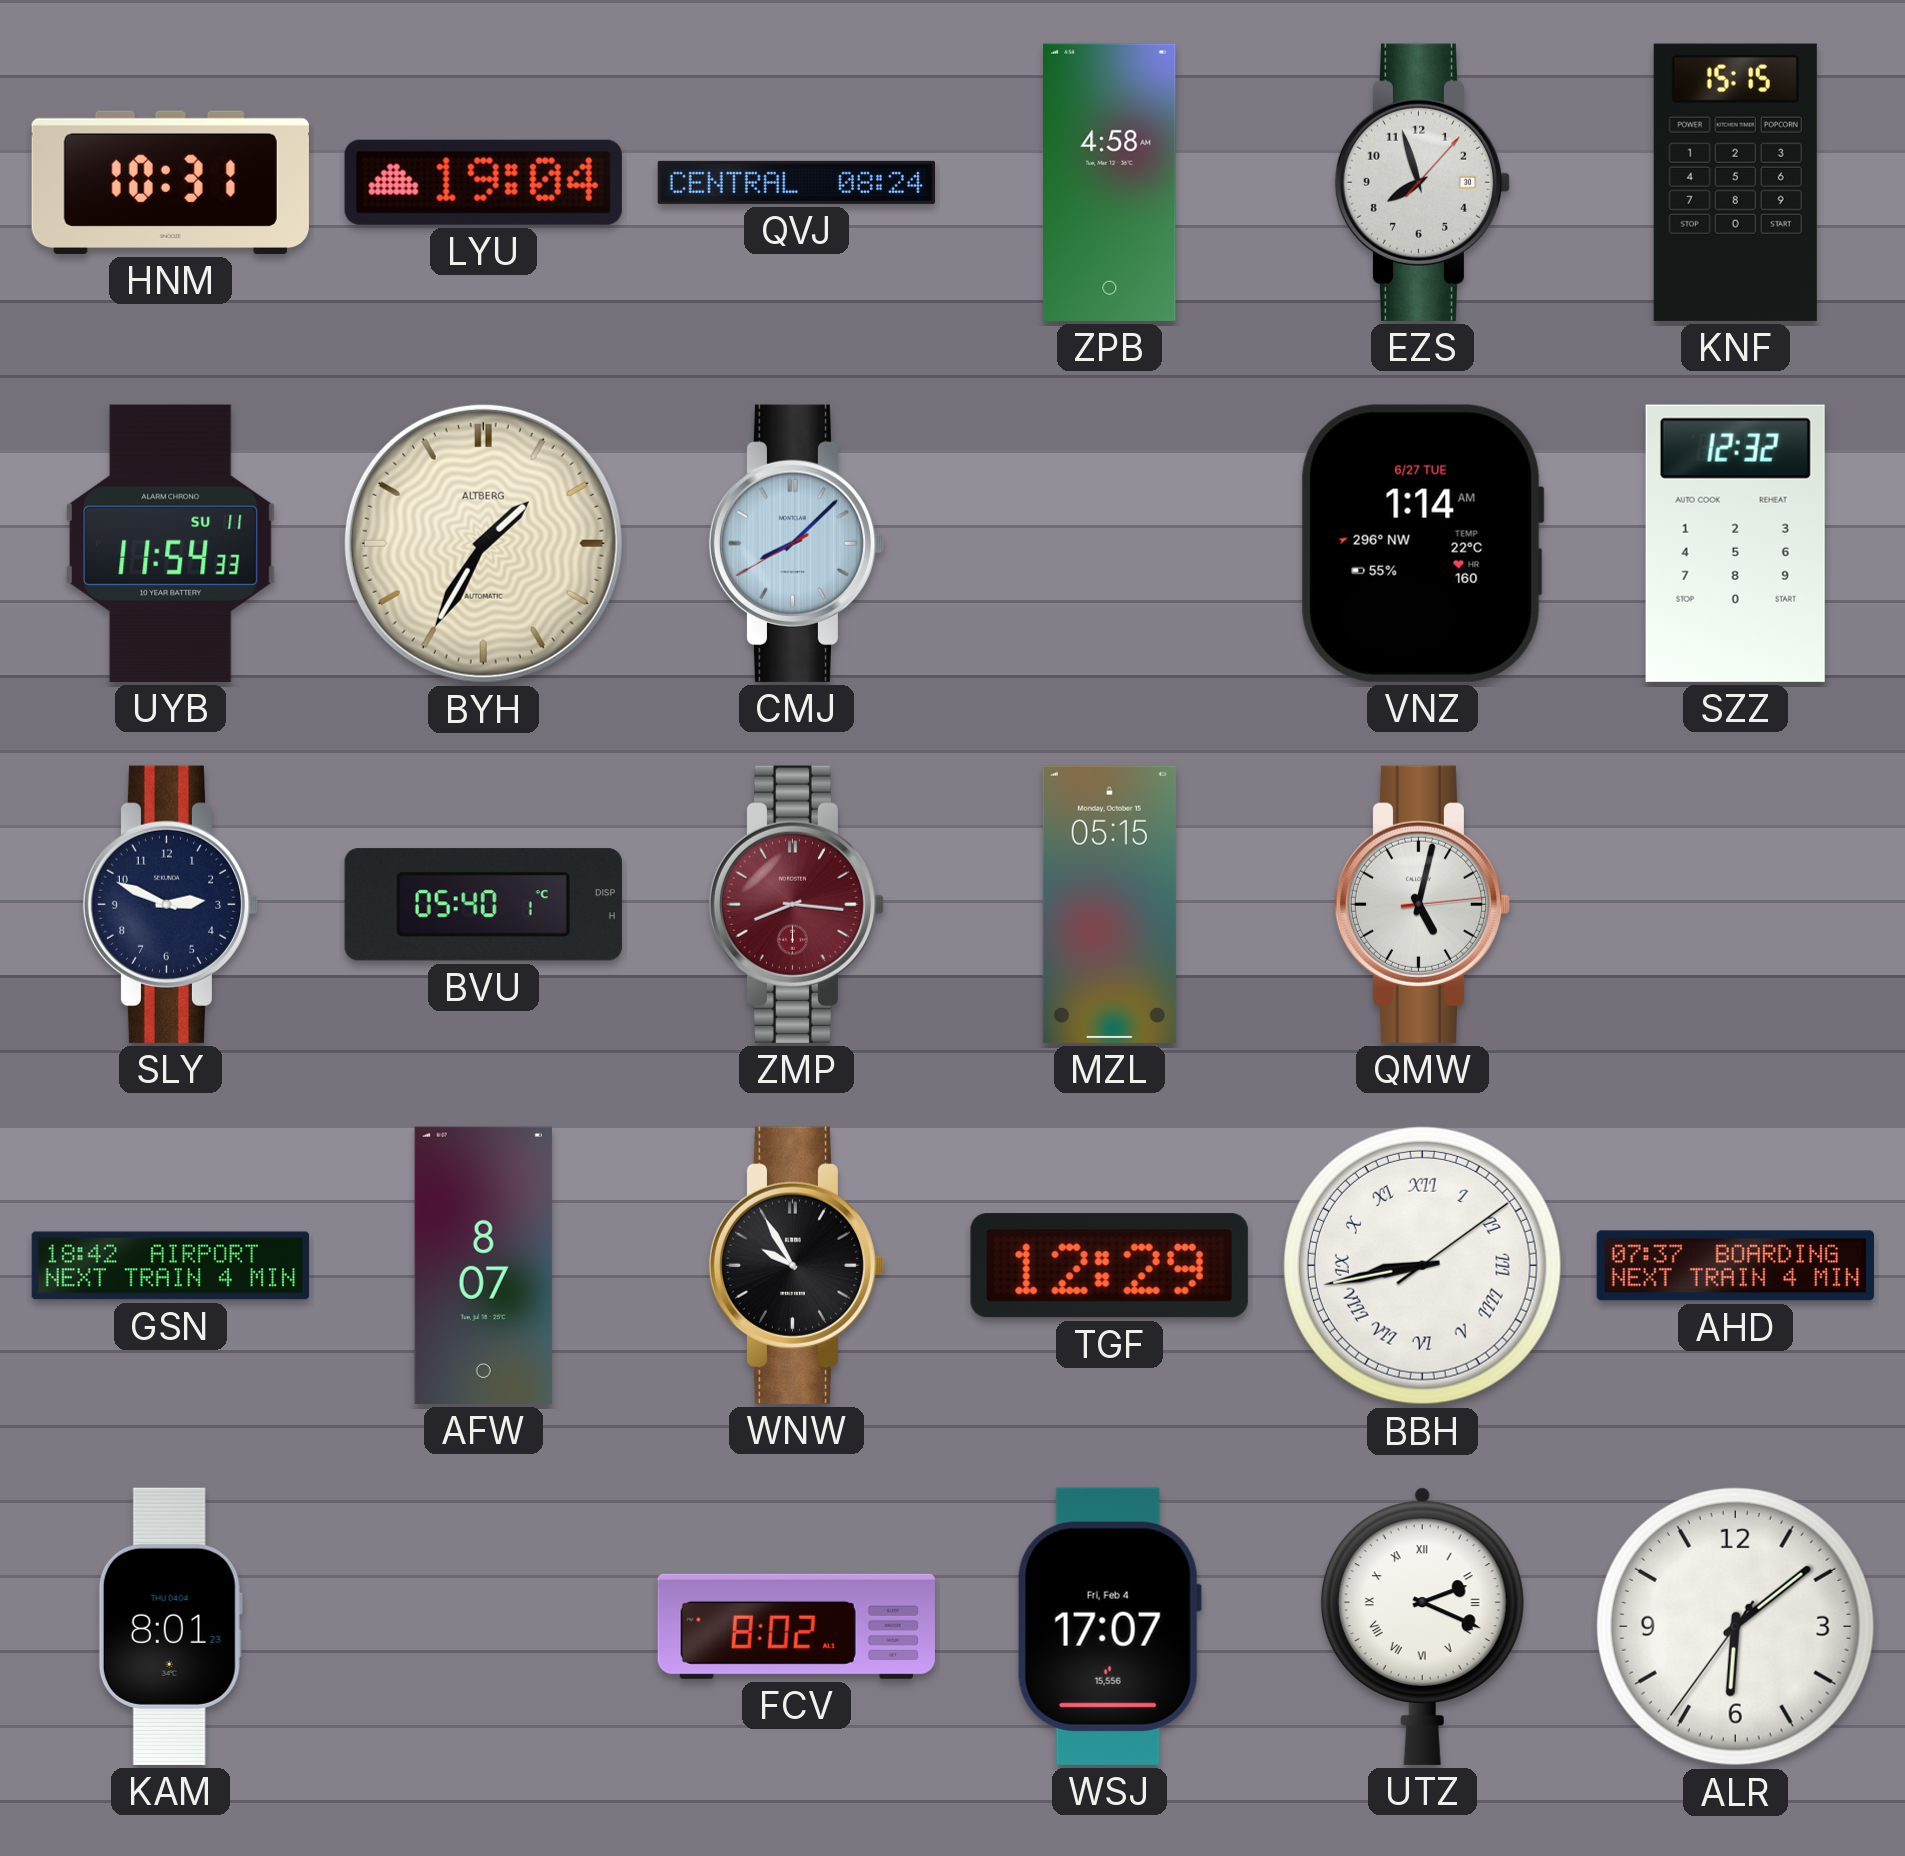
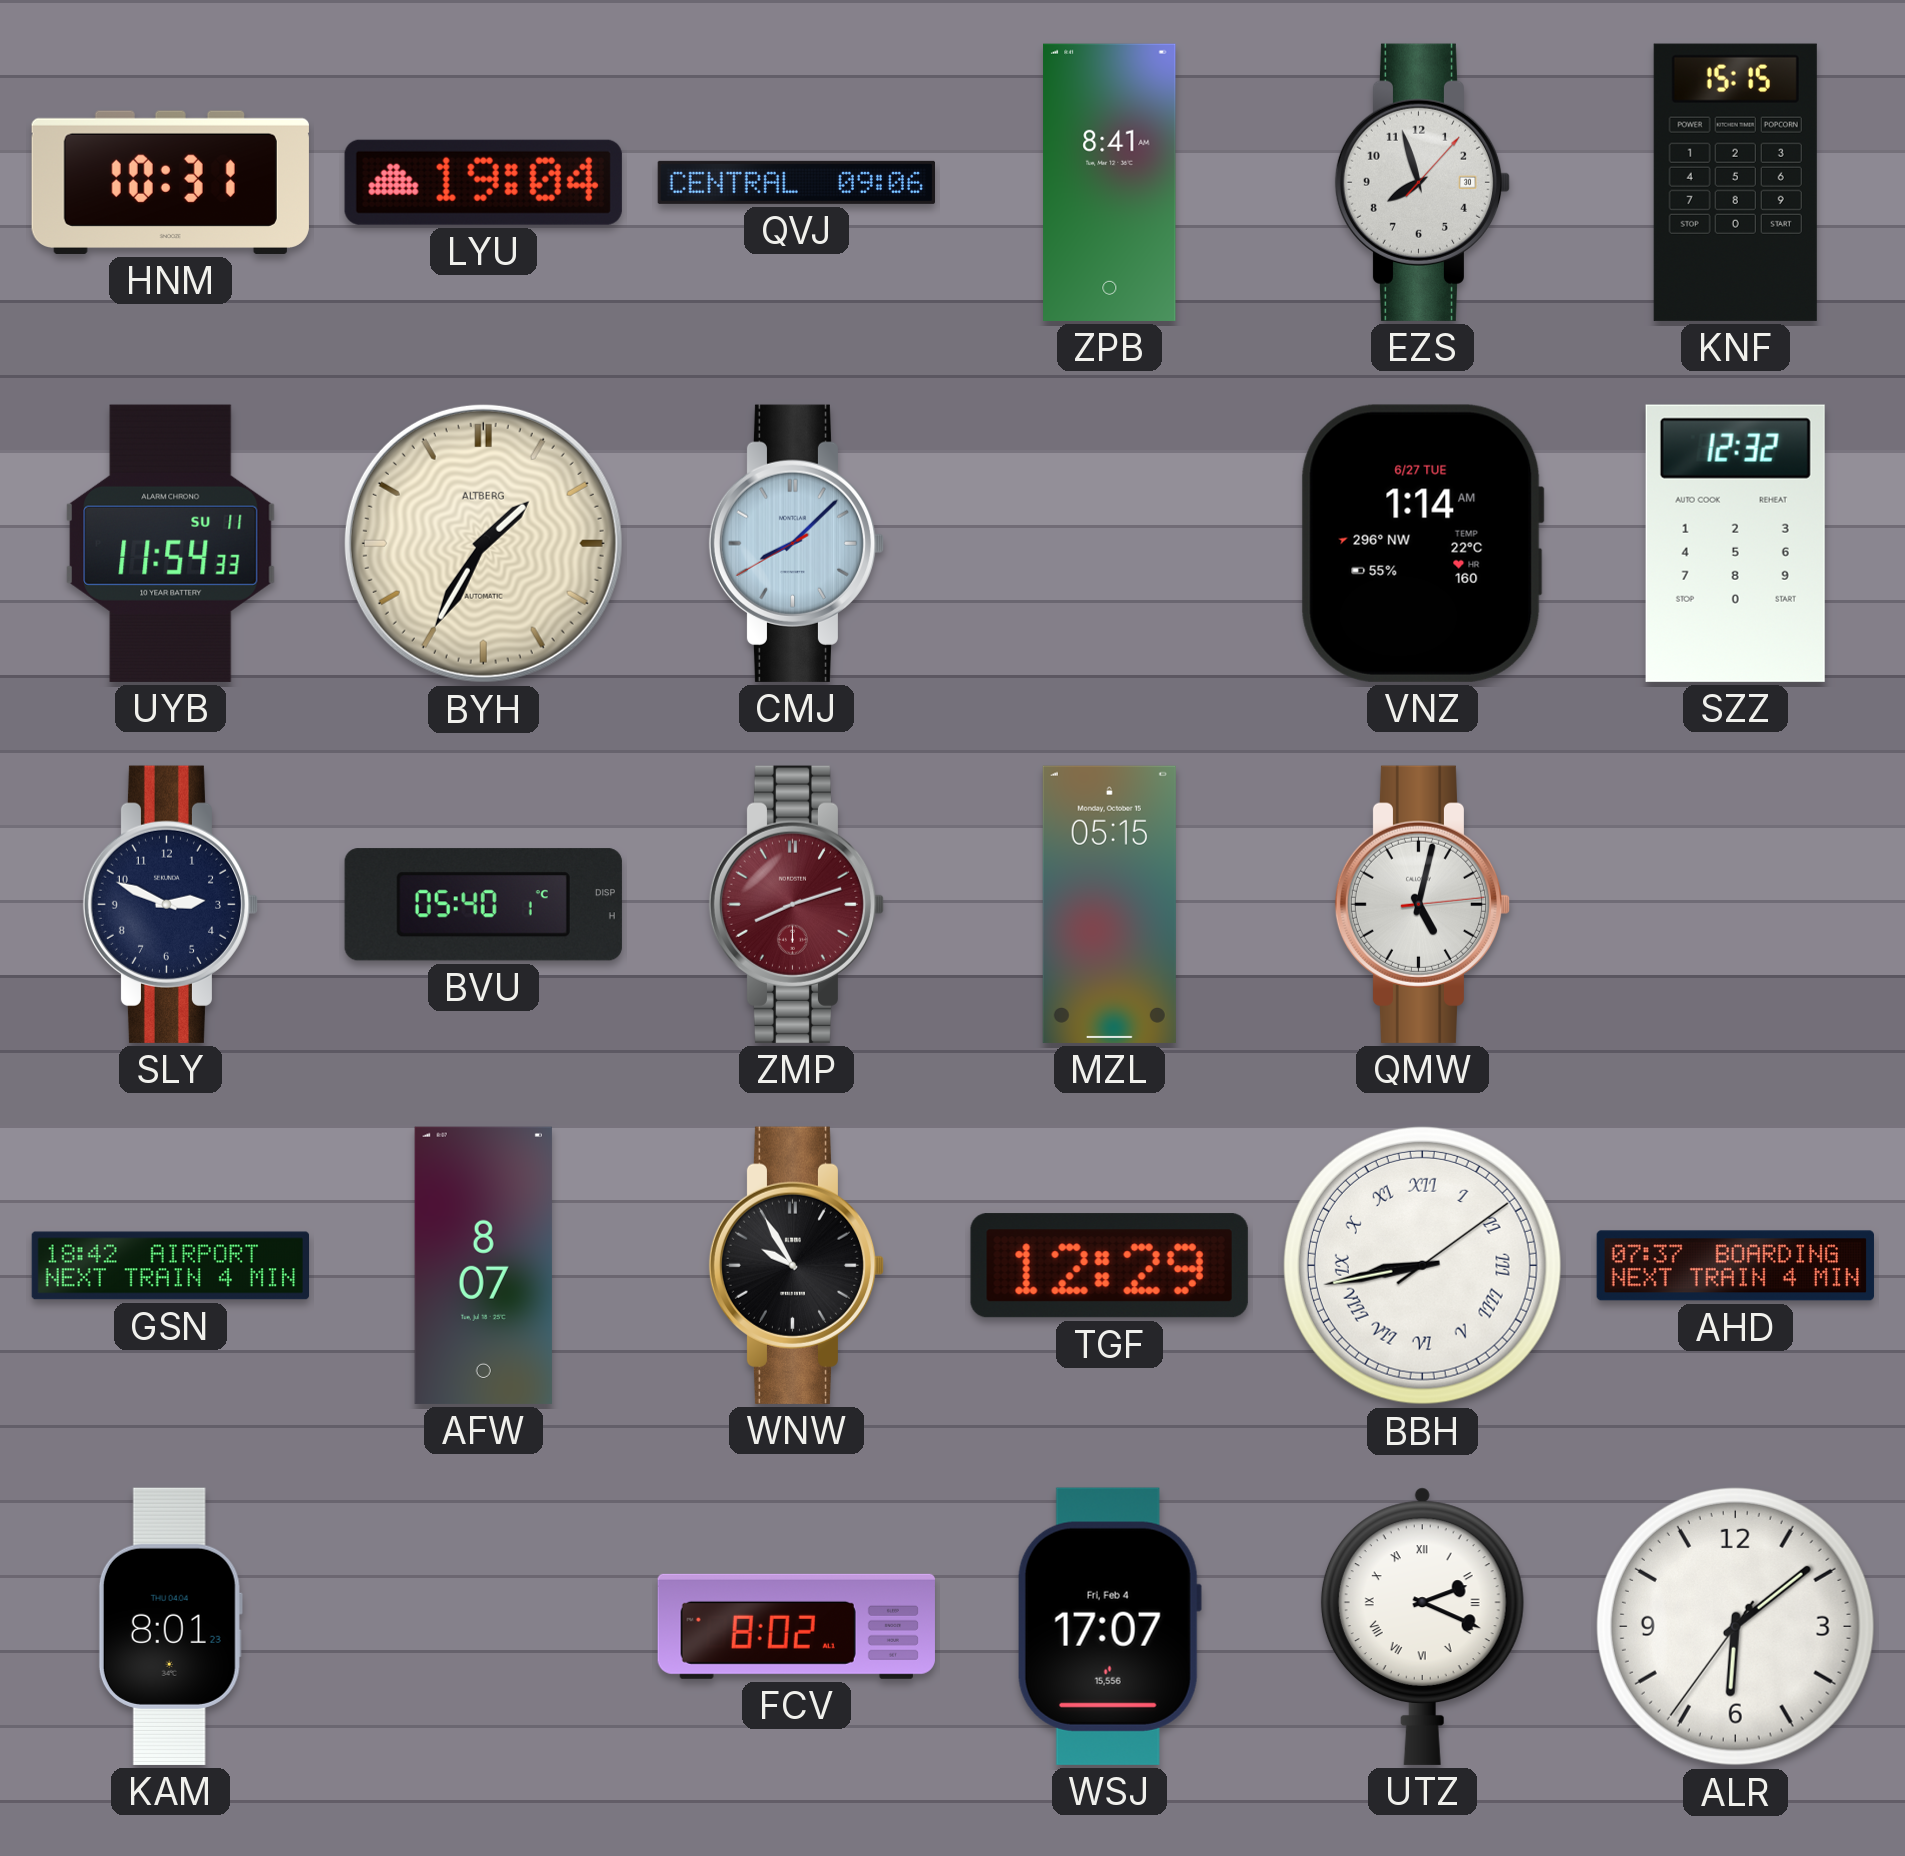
QVJ: 08:24 -> 09:06
ZPB: 4:58 -> 8:41
ZMP: 8:16 -> 8:12
